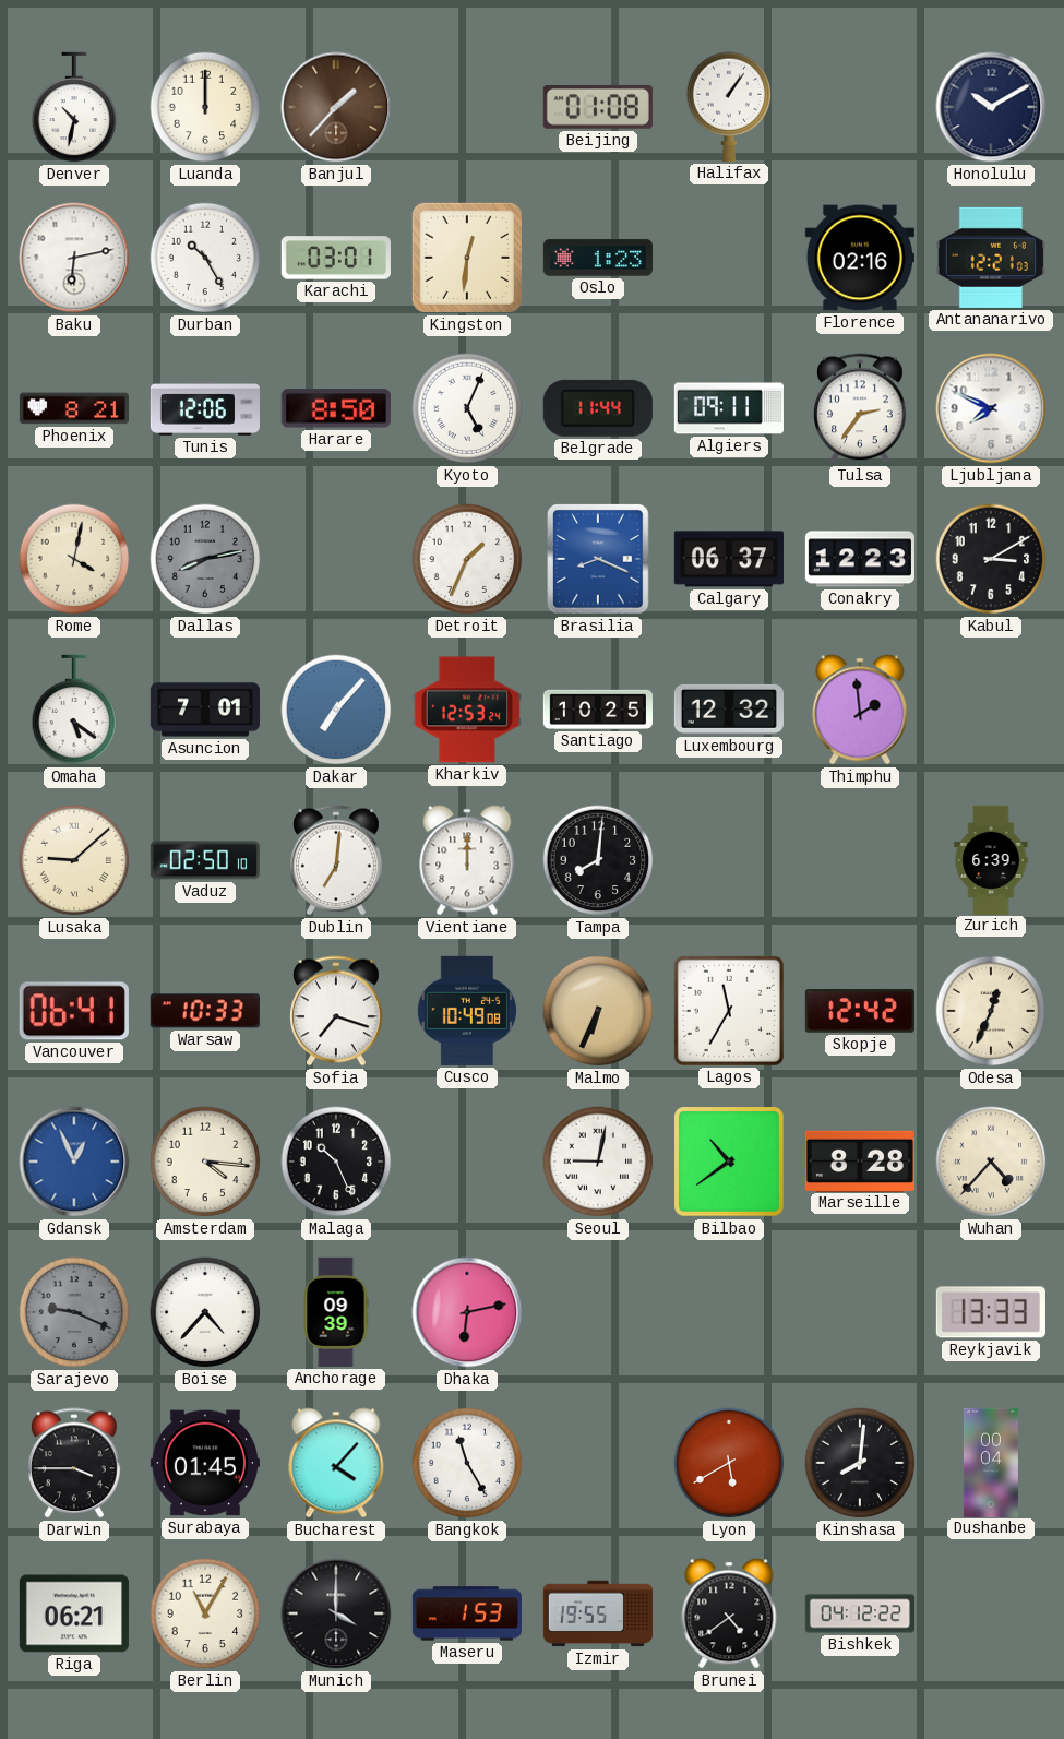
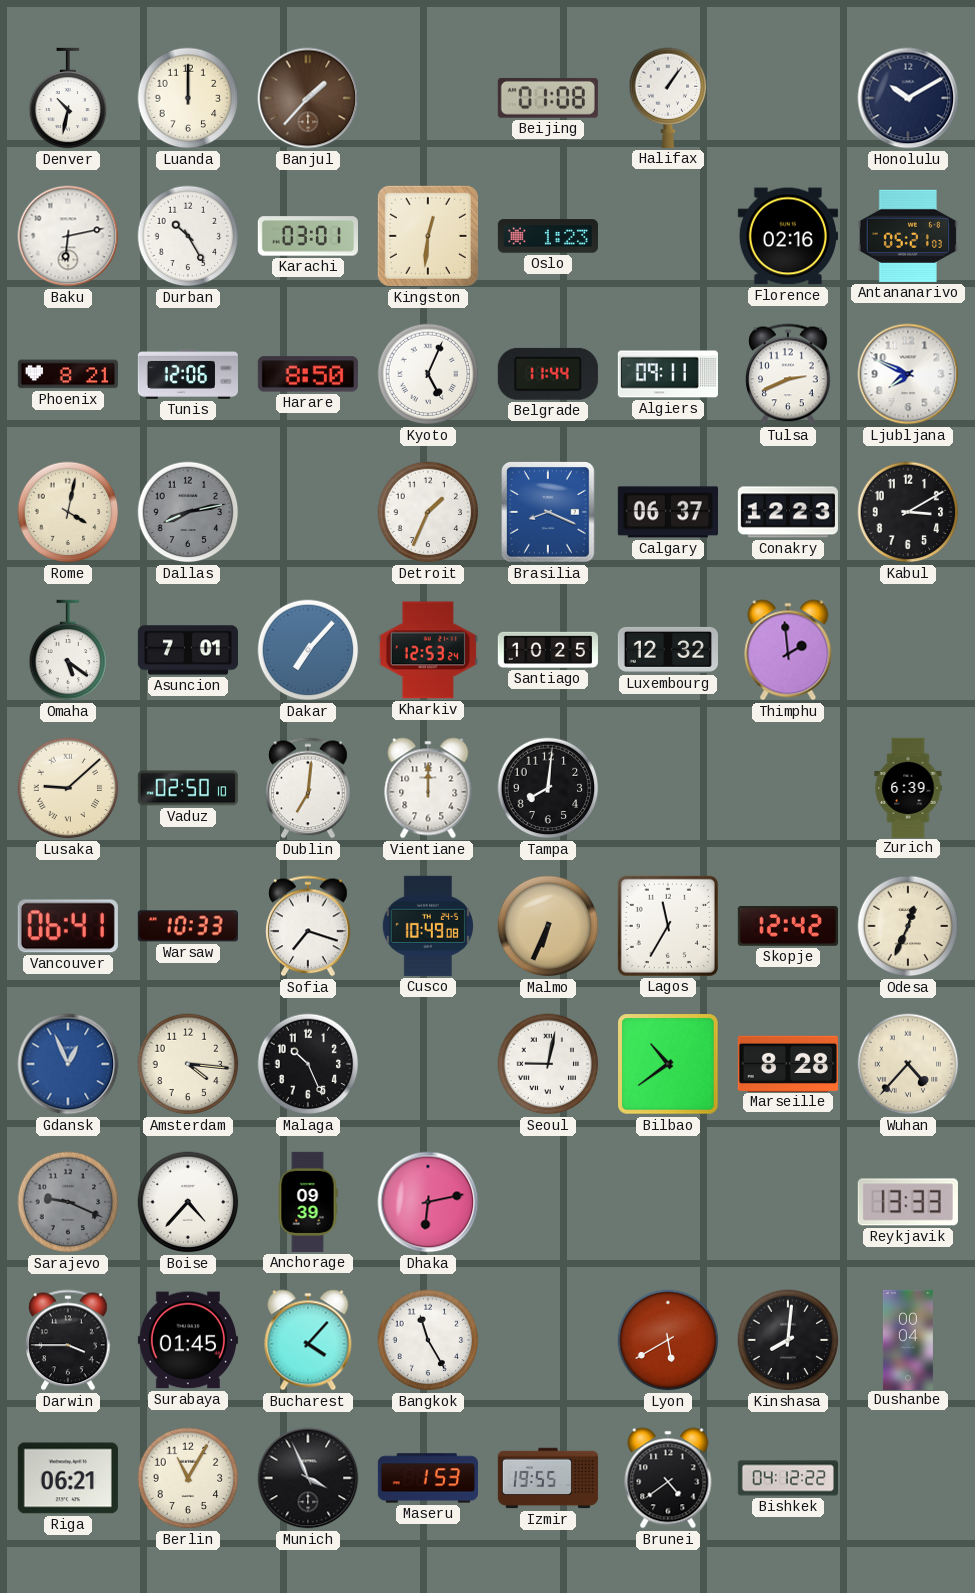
Antananarivo: 12:21 -> 05:21
Tulsa: 2:36 -> 2:41
Munich: 4:00 -> 3:56
